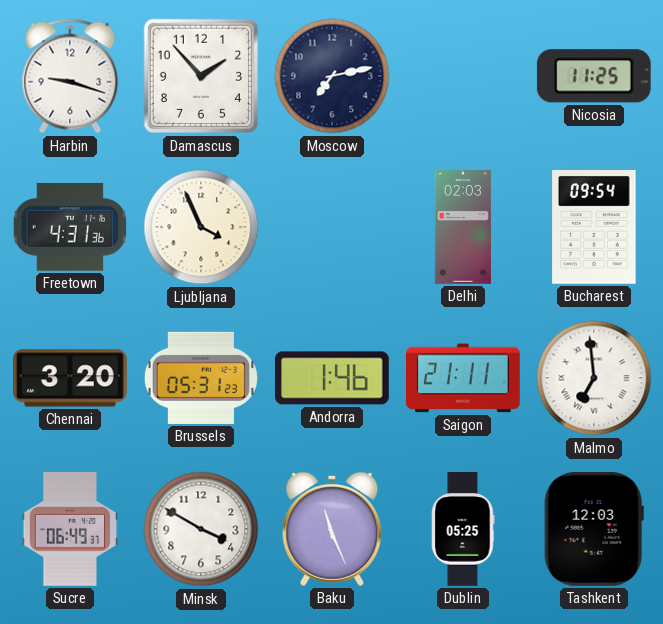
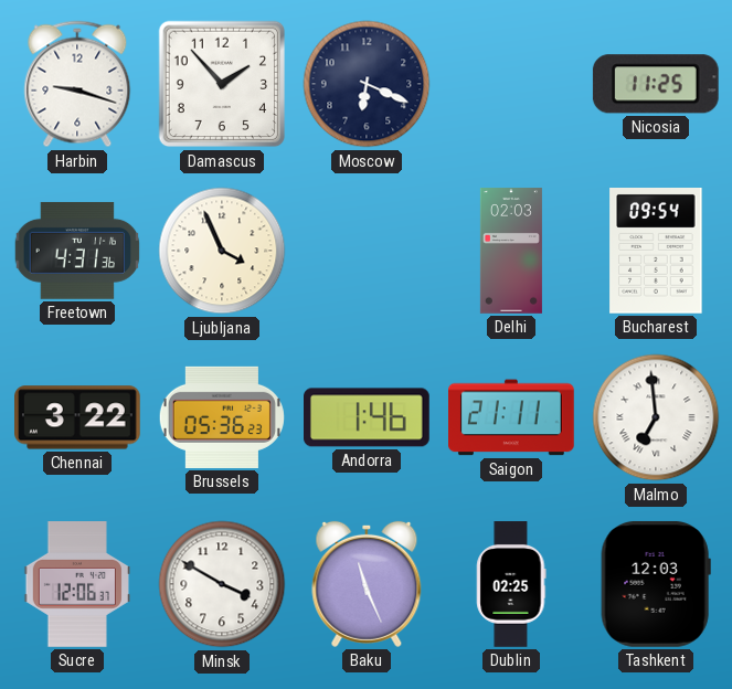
Moscow: 7:13 -> 6:19
Chennai: 3:20 -> 3:22
Brussels: 05:31 -> 05:36
Sucre: 06:49 -> 12:06
Dublin: 05:25 -> 02:25
